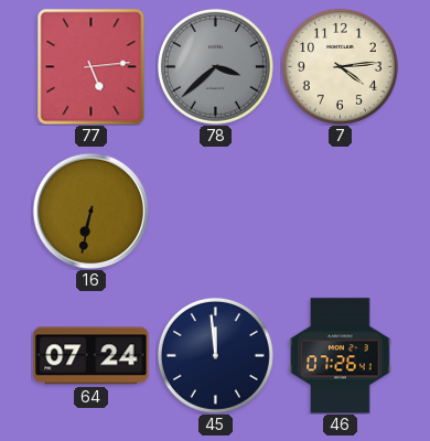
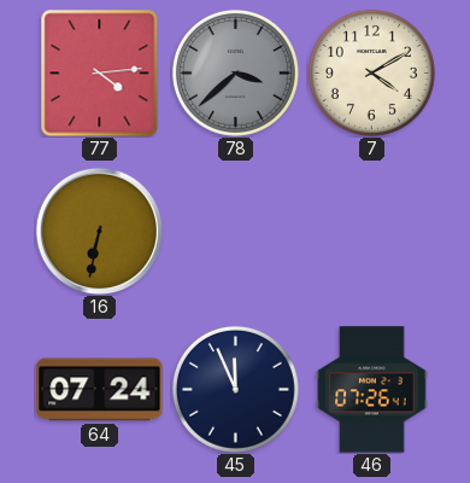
77: 5:14 -> 4:14
7: 4:14 -> 4:10
45: 11:59 -> 11:56
